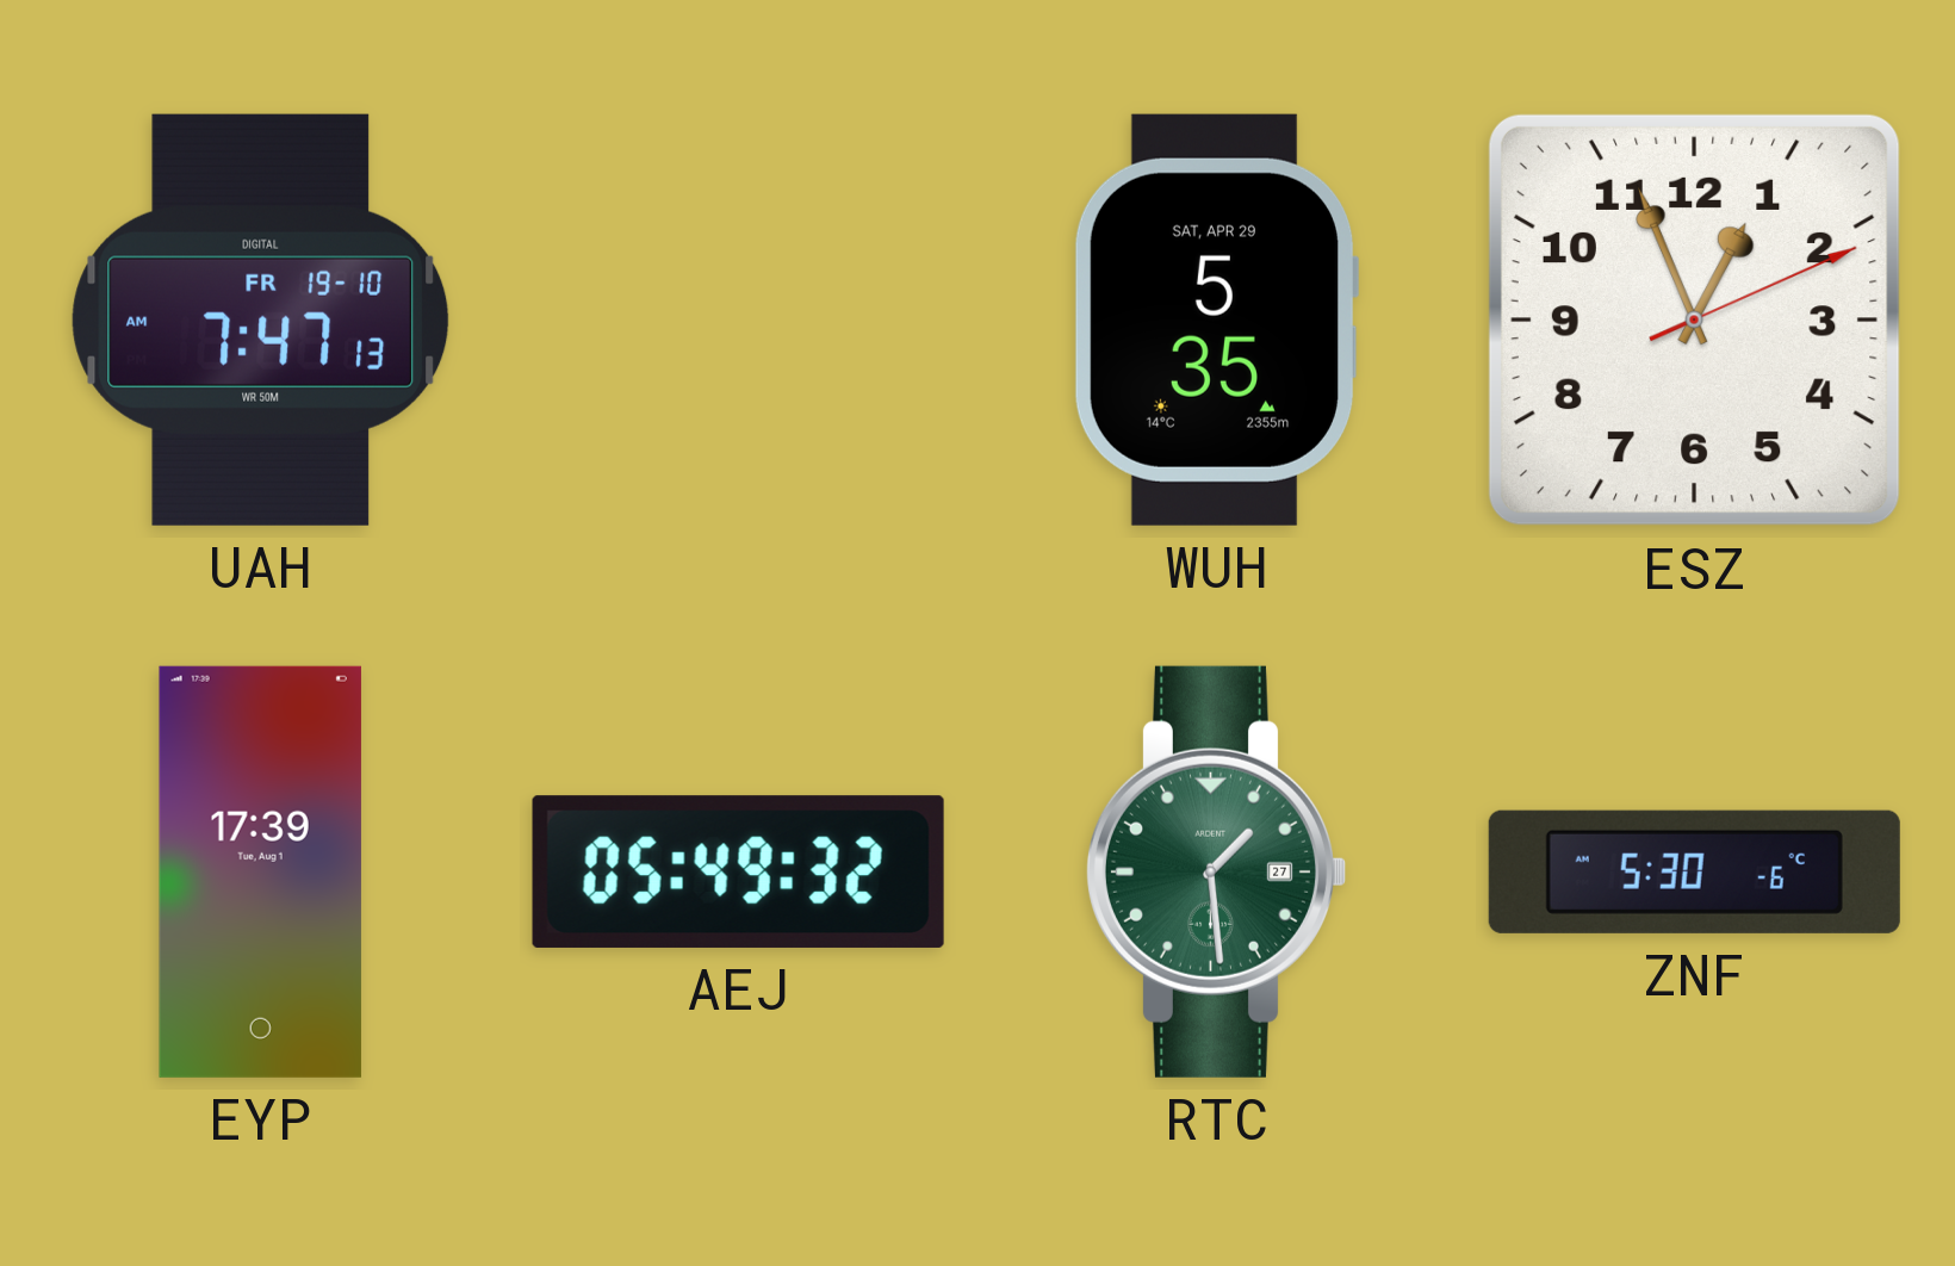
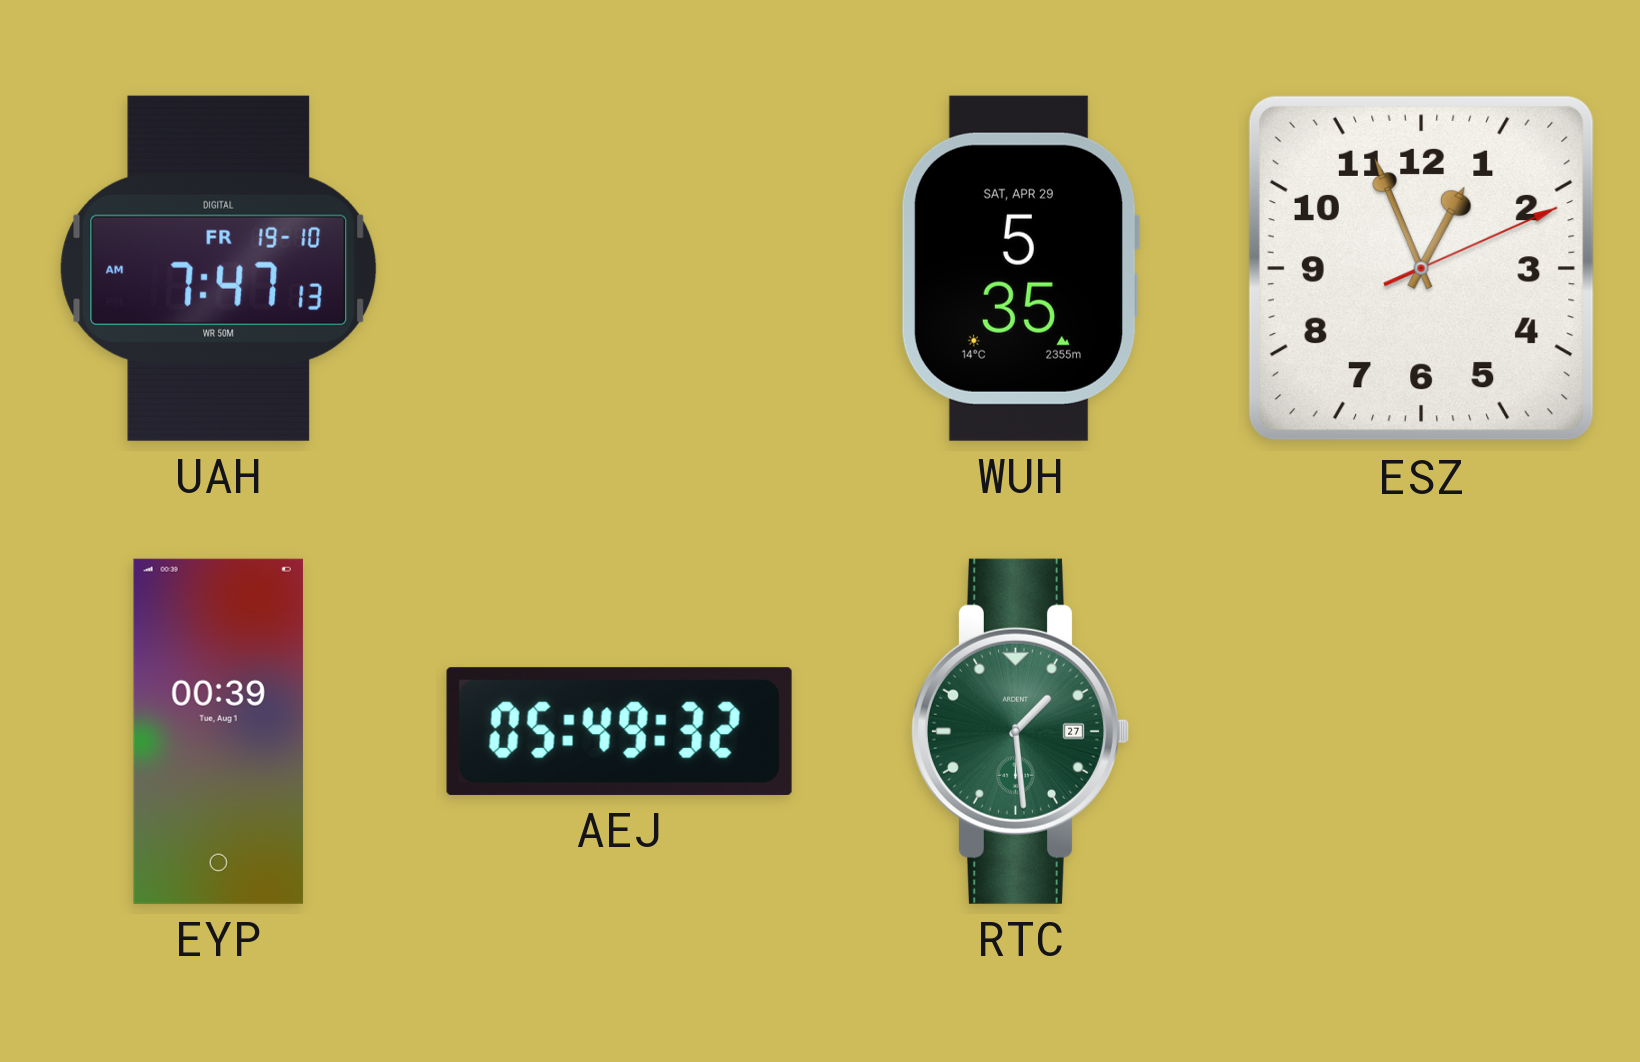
EYP: 17:39 -> 00:39
ZNF: 5:30 -> none
